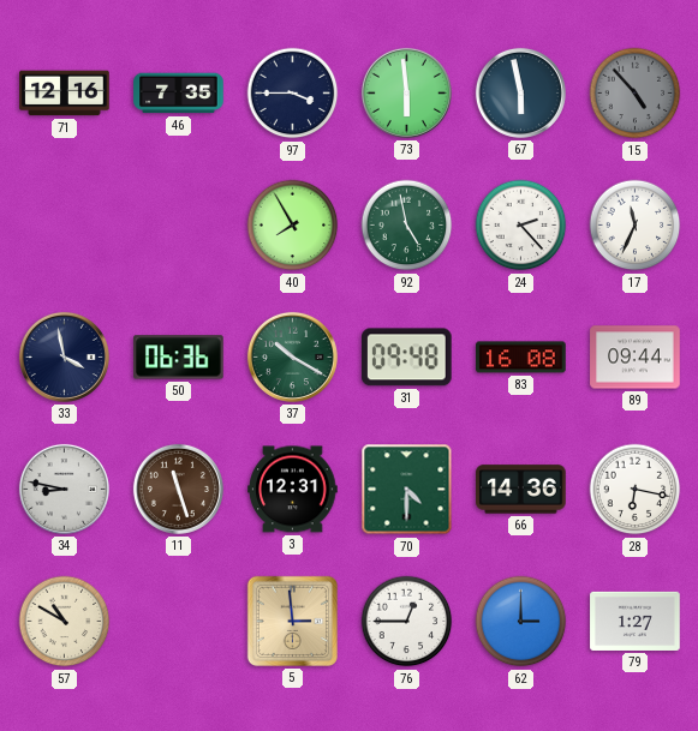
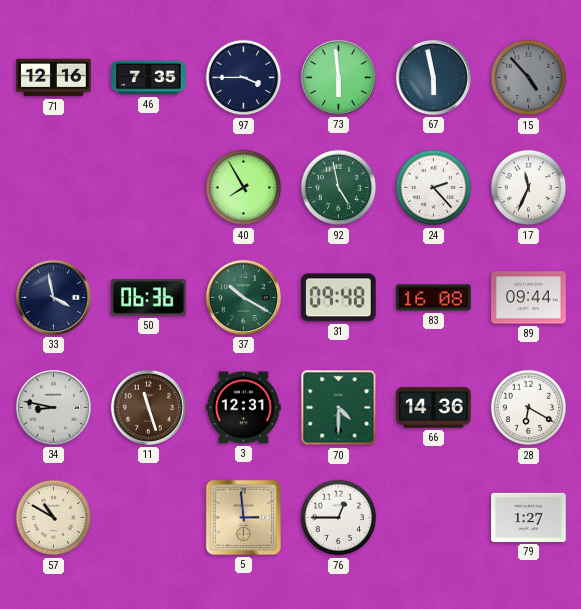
28: 6:17 -> 6:20
62: 3:00 -> none
